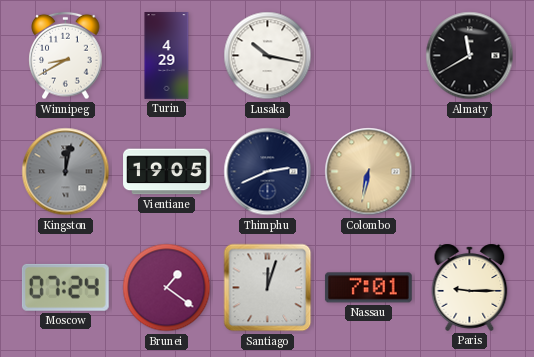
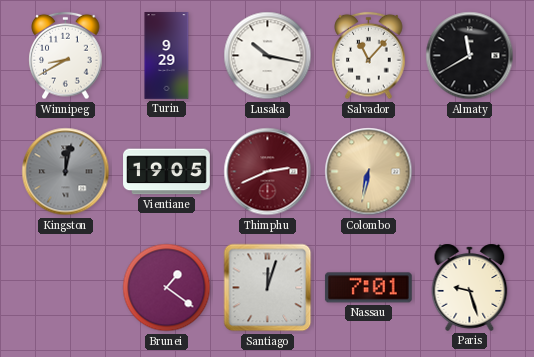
Turin: 4:29 -> 9:29
Salvador: none -> 11:07
Thimphu dial: navy -> burgundy
Moscow: 07:24 -> none
Paris: 9:15 -> 9:27
